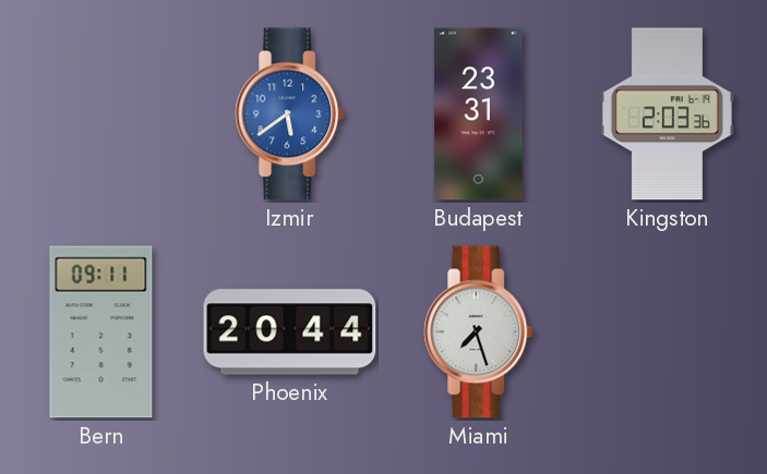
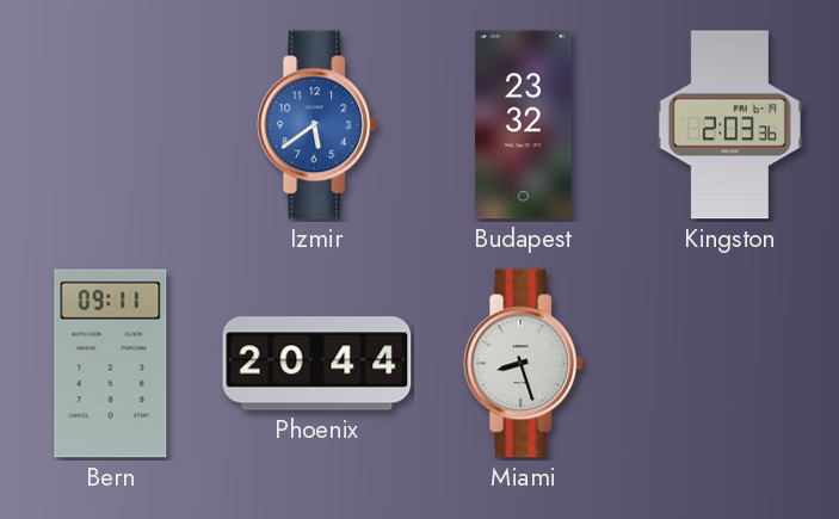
Budapest: 23:31 -> 23:32
Miami: 7:27 -> 8:27
